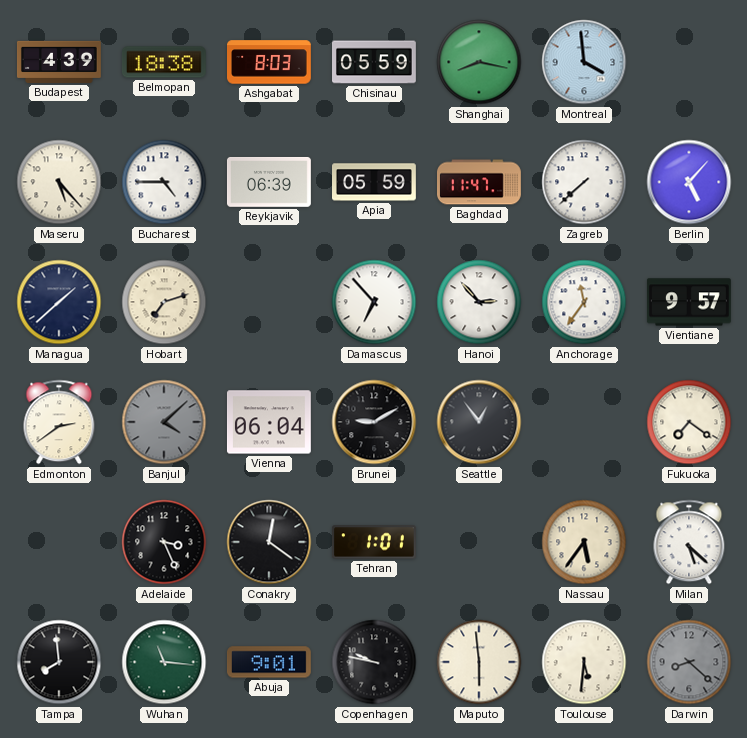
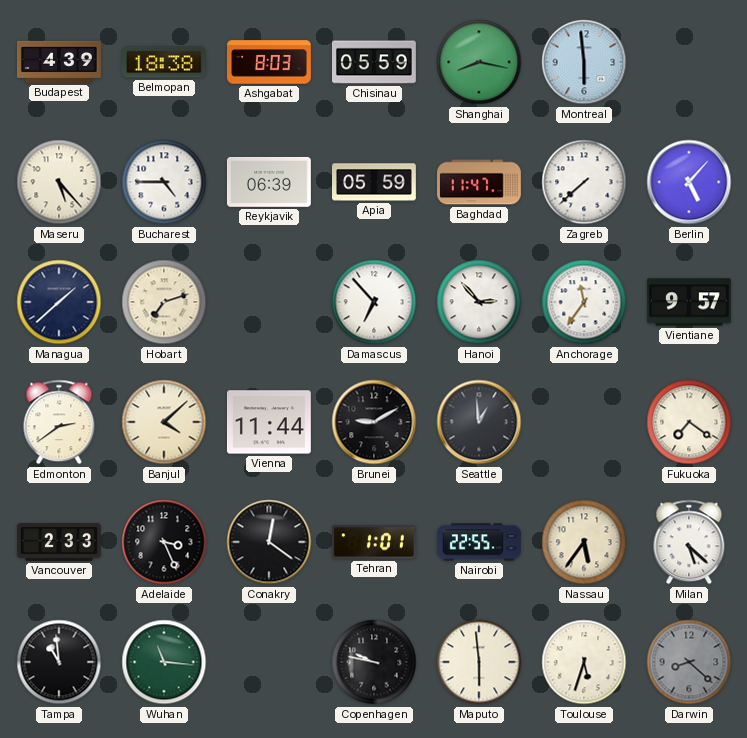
Montreal: 3:59 -> 5:59
Banjul dial: grey -> cream
Vienna: 06:04 -> 11:44
Seattle: 12:54 -> 12:59
Vancouver: none -> 2:33
Nairobi: none -> 22:55
Tampa: 7:59 -> 10:59
Abuja: 9:01 -> none
Toulouse: 5:31 -> 5:33
